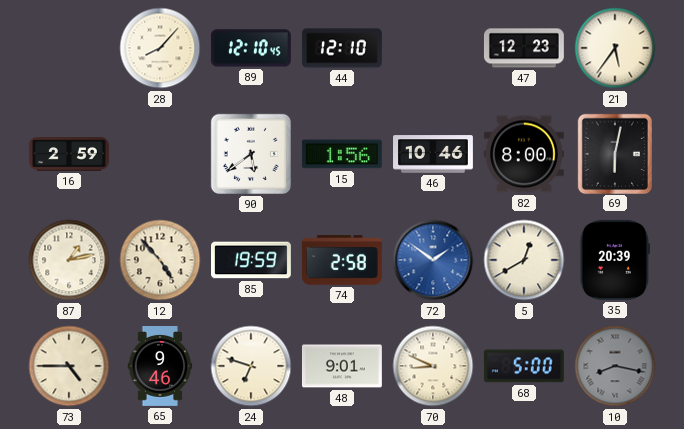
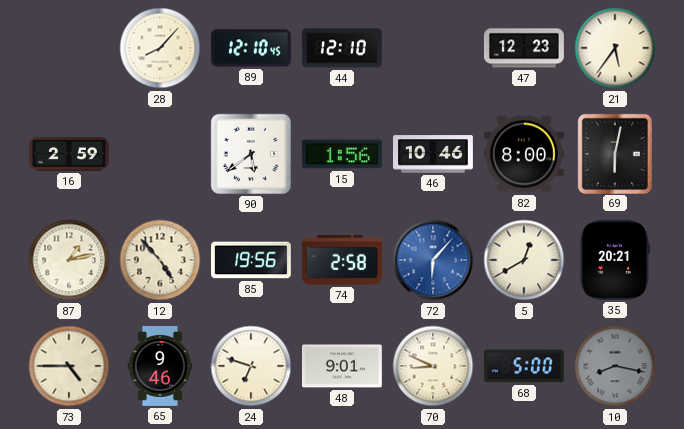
85: 19:59 -> 19:56
72: 1:51 -> 6:07
35: 20:39 -> 20:21
